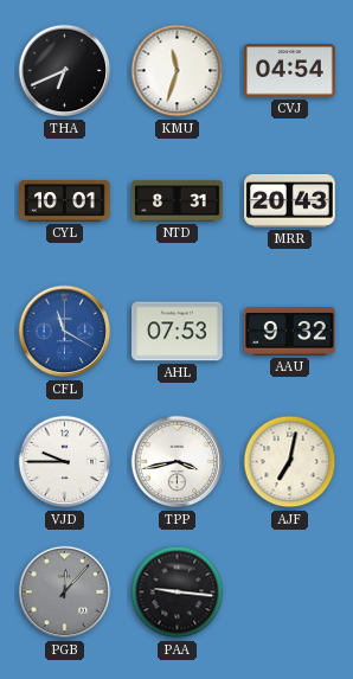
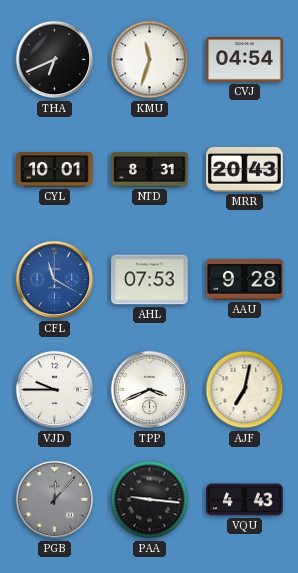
AAU: 9:32 -> 9:28
TPP: 3:43 -> 3:41
VQU: none -> 4:43
